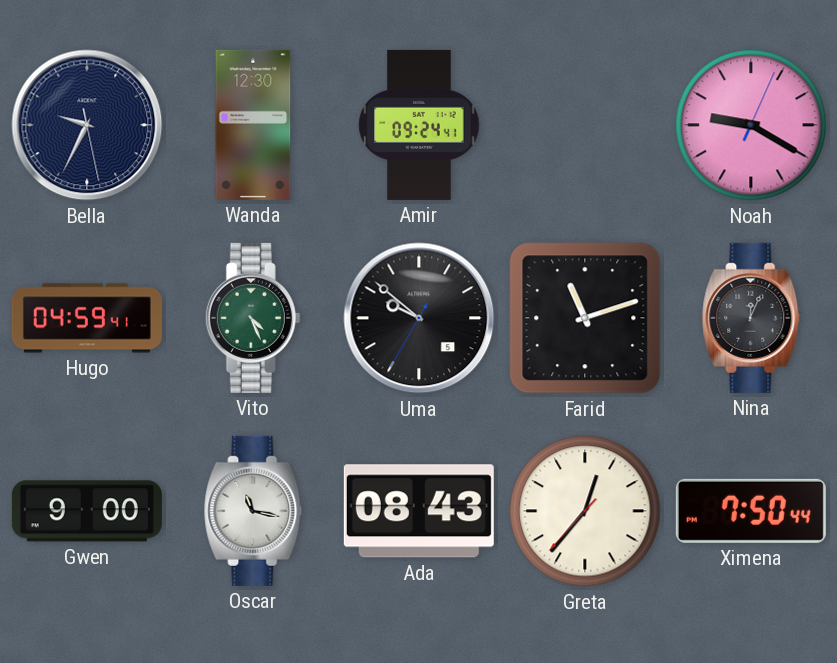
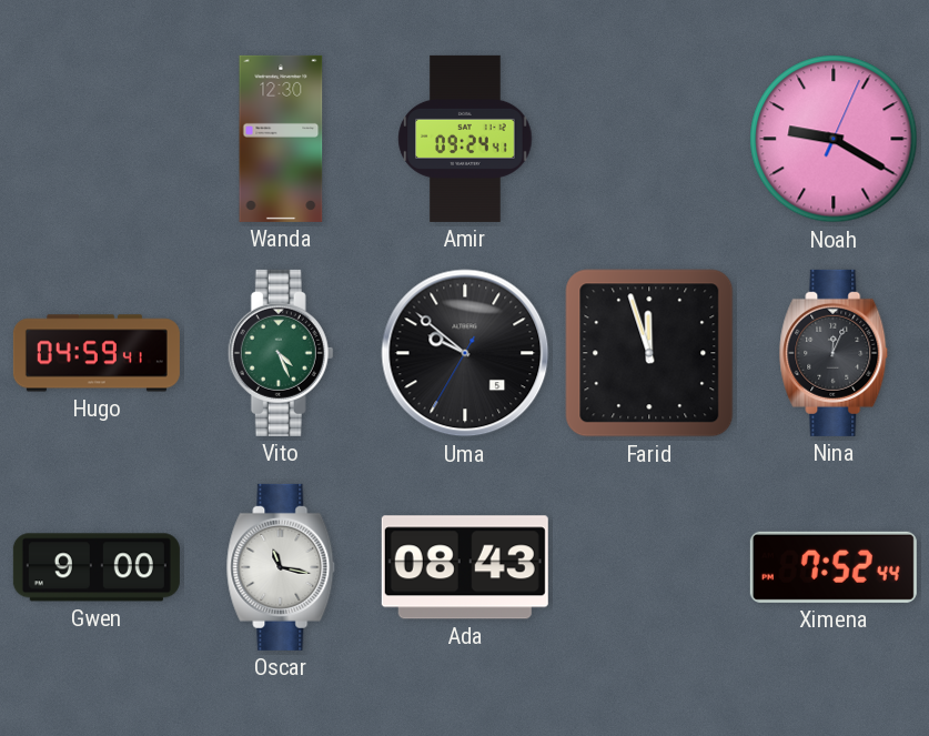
Bella: 9:34 -> none
Farid: 11:12 -> 11:57
Greta: 12:36 -> none
Ximena: 7:50 -> 7:52
